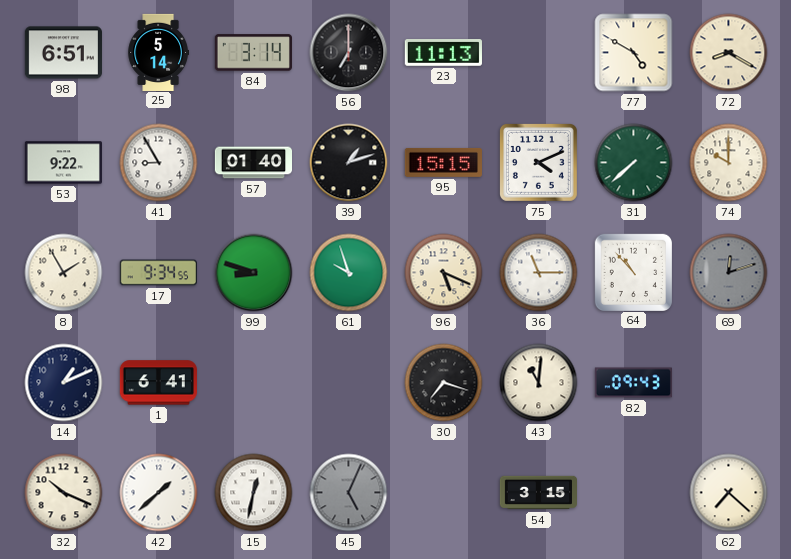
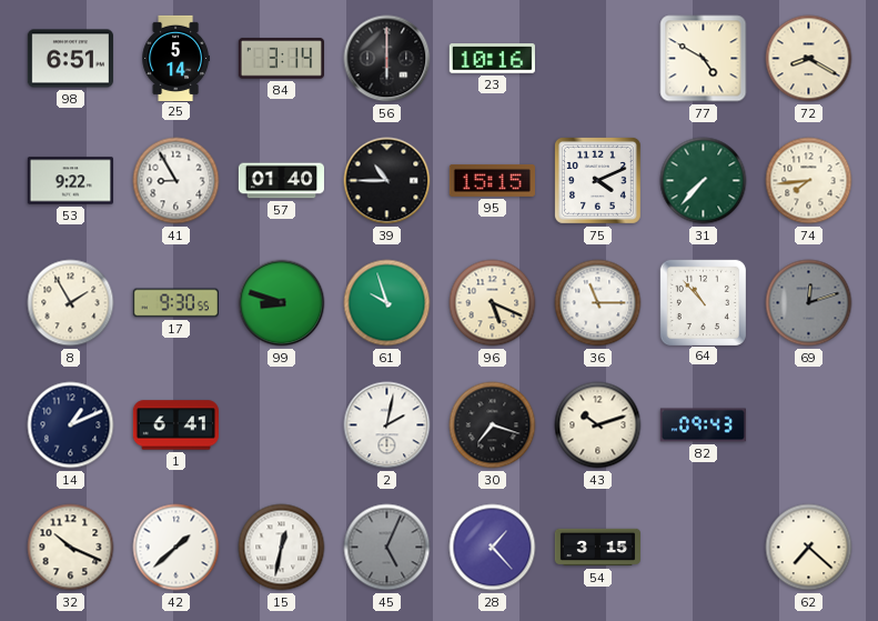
56: 7:00 -> 6:00
23: 11:13 -> 10:16
39: 1:12 -> 10:45
31: 7:38 -> 7:37
74: 10:00 -> 7:44
17: 9:34 -> 9:30
2: none -> 2:02
43: 11:01 -> 10:12
28: none -> 1:23
